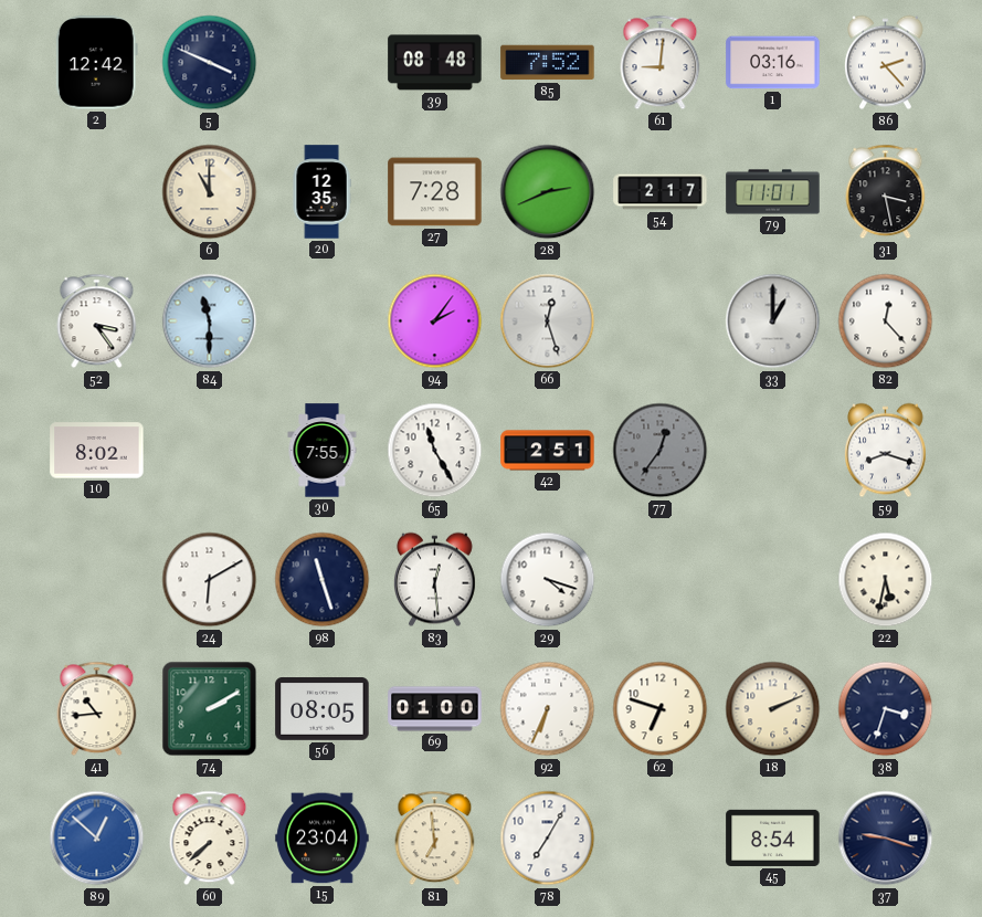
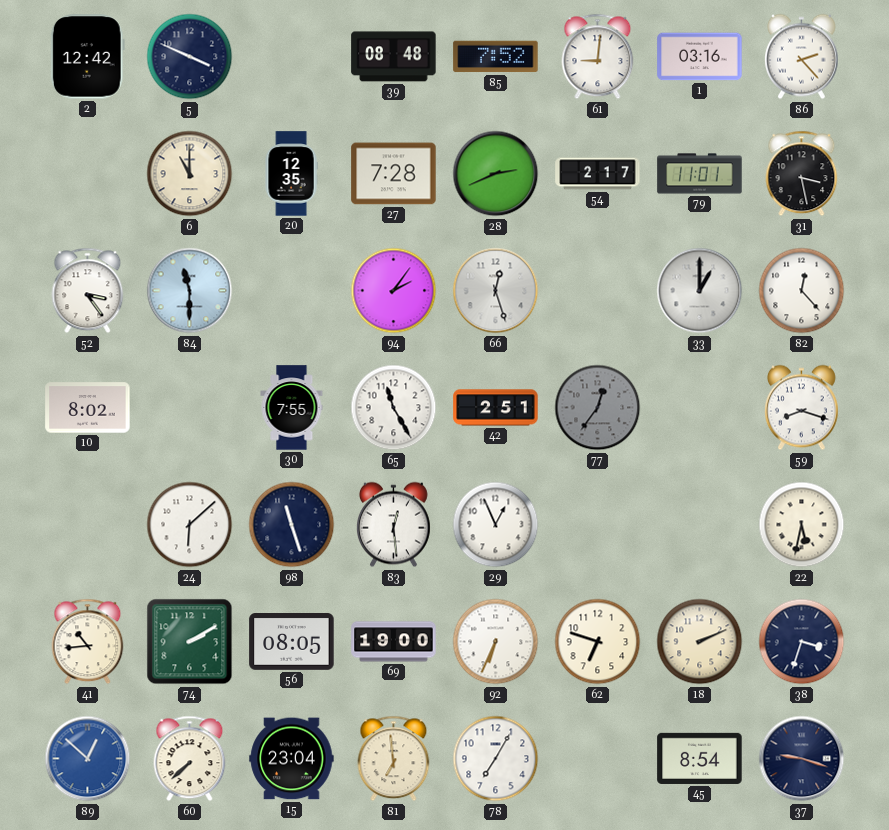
24: 6:10 -> 6:08
29: 4:18 -> 12:56
69: 01:00 -> 19:00
